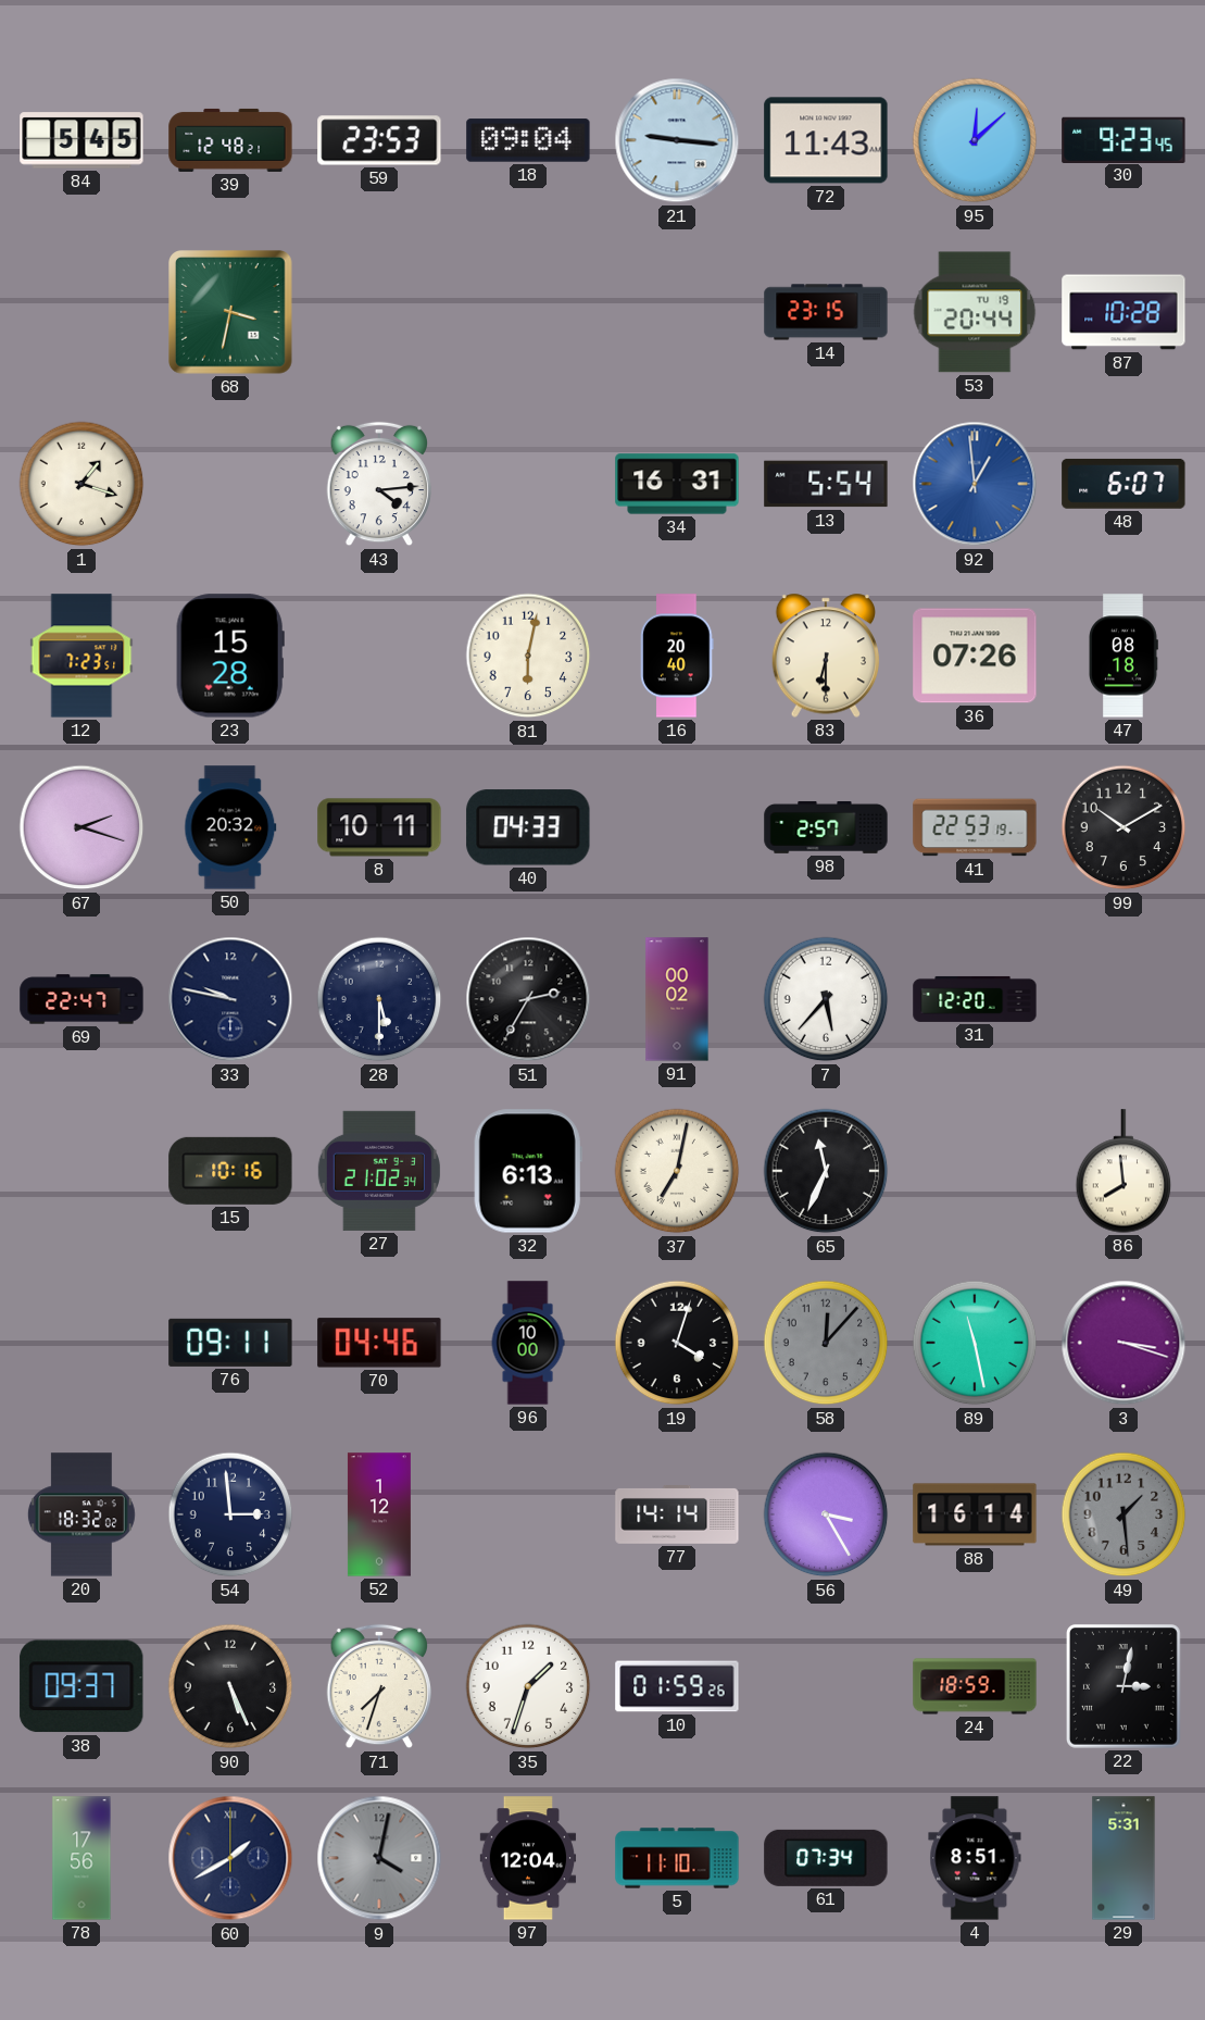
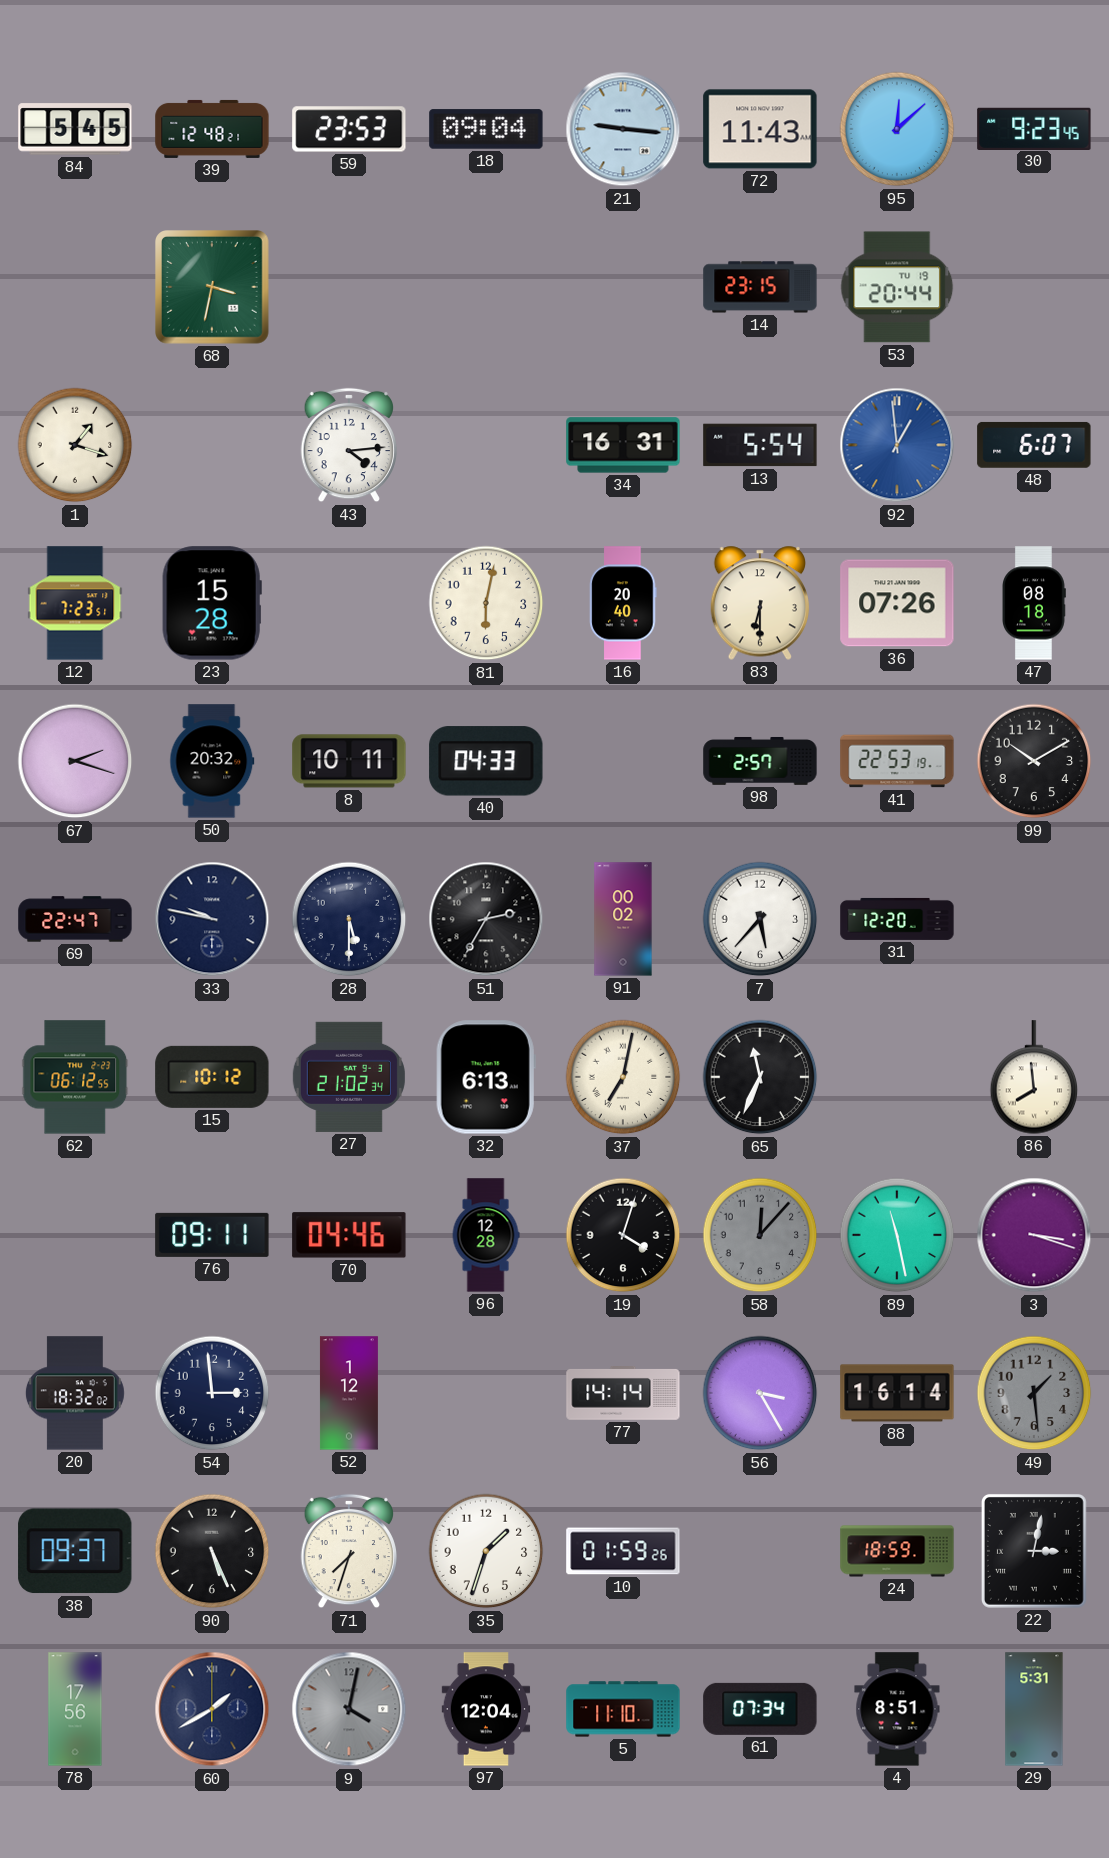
87: 10:28 -> none
62: none -> 06:12
15: 10:16 -> 10:12
96: 10:00 -> 12:28
